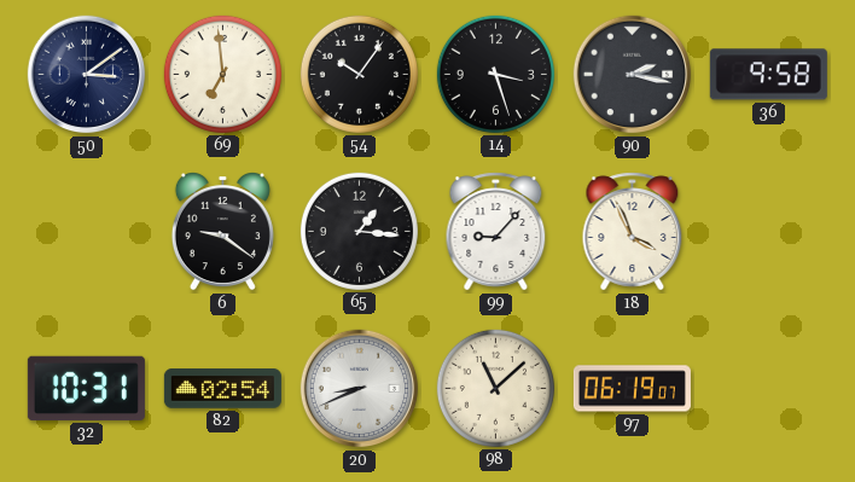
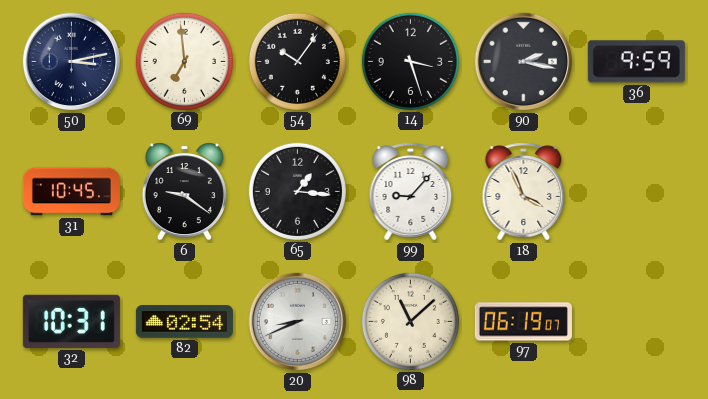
50: 3:09 -> 3:13
36: 9:58 -> 9:59
31: none -> 10:45
